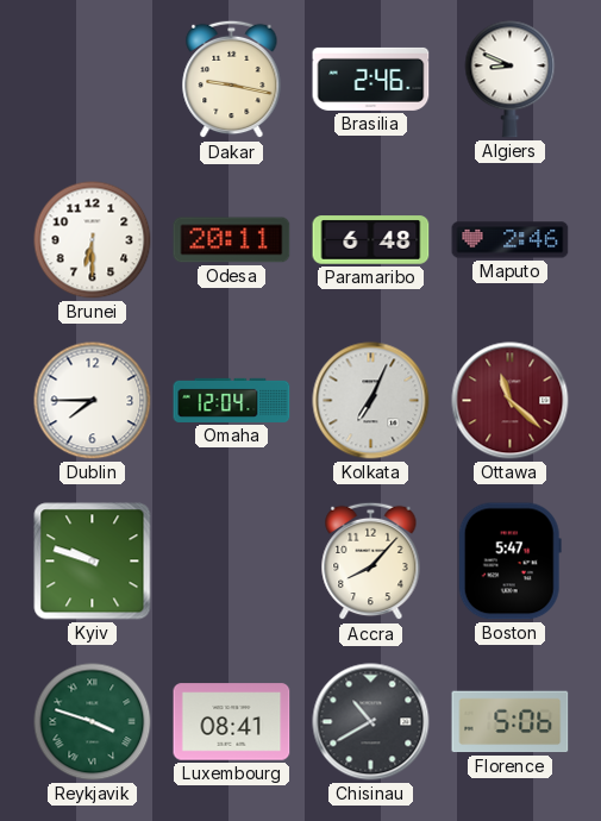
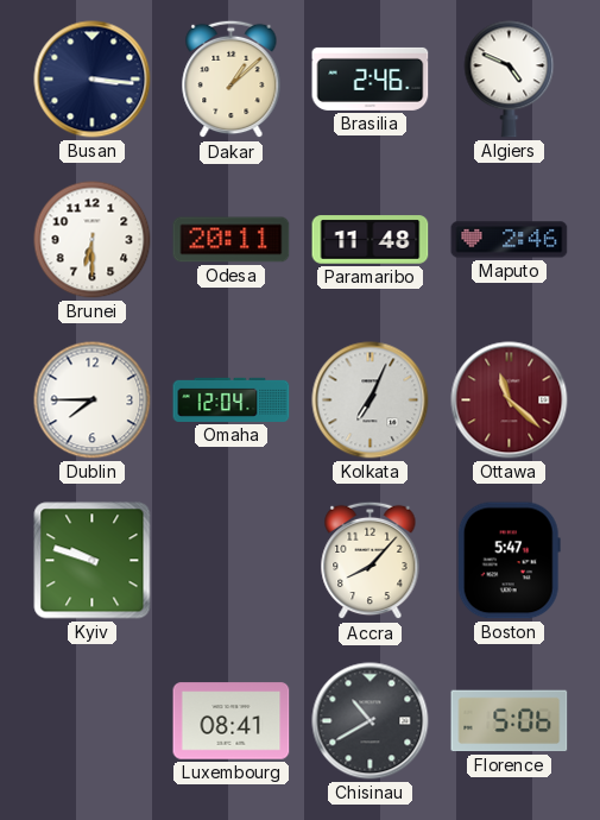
Busan: none -> 3:16
Dakar: 9:17 -> 1:08
Algiers: 8:49 -> 4:49
Paramaribo: 6:48 -> 11:48
Reykjavik: 3:48 -> none
